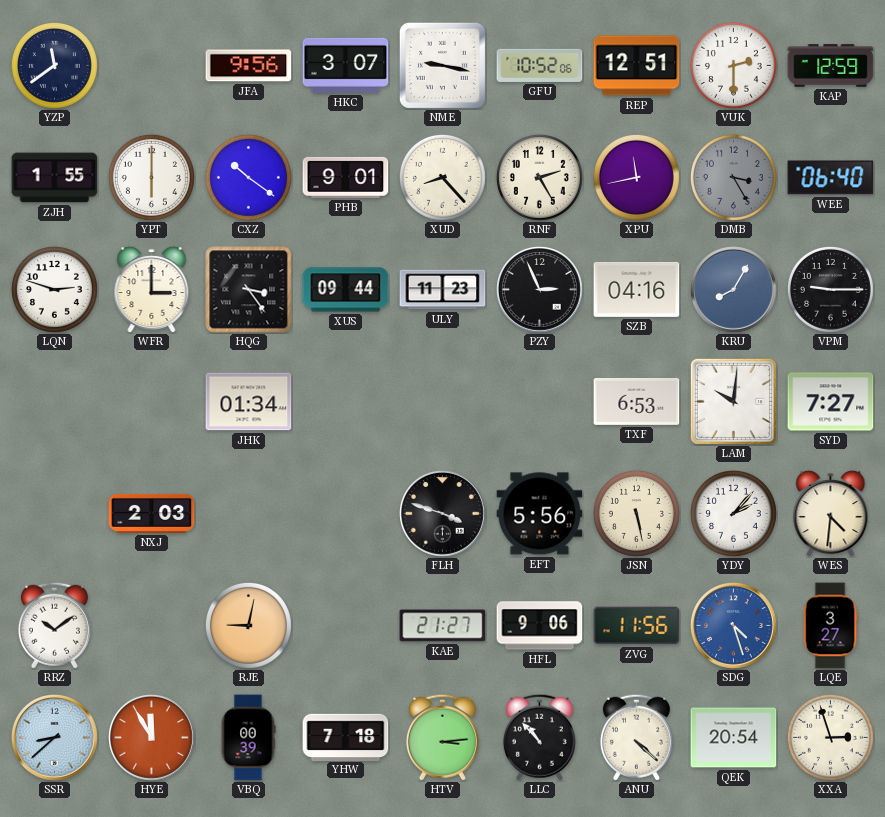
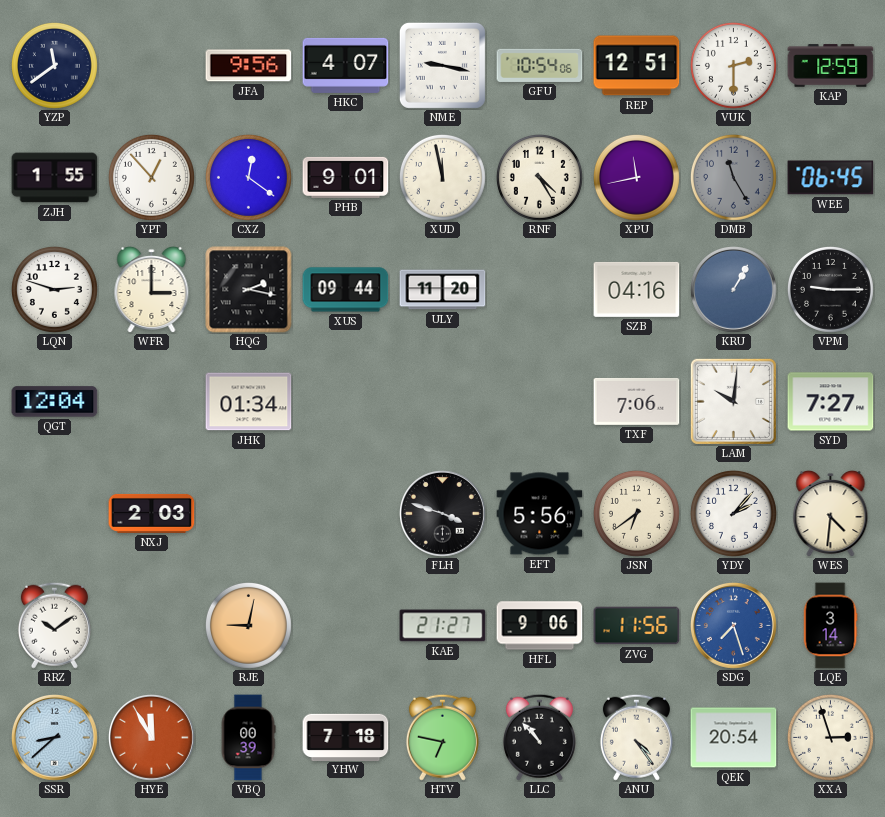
HKC: 3:07 -> 4:07
GFU: 10:52 -> 10:54
YPT: 6:00 -> 12:53
CXZ: 10:21 -> 12:21
XUD: 8:23 -> 11:58
RNF: 2:25 -> 4:25
DMB: 3:25 -> 11:25
WEE: 06:40 -> 06:45
HQG: 3:24 -> 2:17
ULY: 11:23 -> 11:20
PZY: 2:56 -> none
KRU: 8:05 -> 1:05
QGT: none -> 12:04
TXF: 6:53 -> 7:06
JSN: 5:28 -> 6:39
SDG: 4:27 -> 7:27
LQE: 3:27 -> 3:14
HTV: 3:14 -> 6:47
ANU: 4:22 -> 4:24
